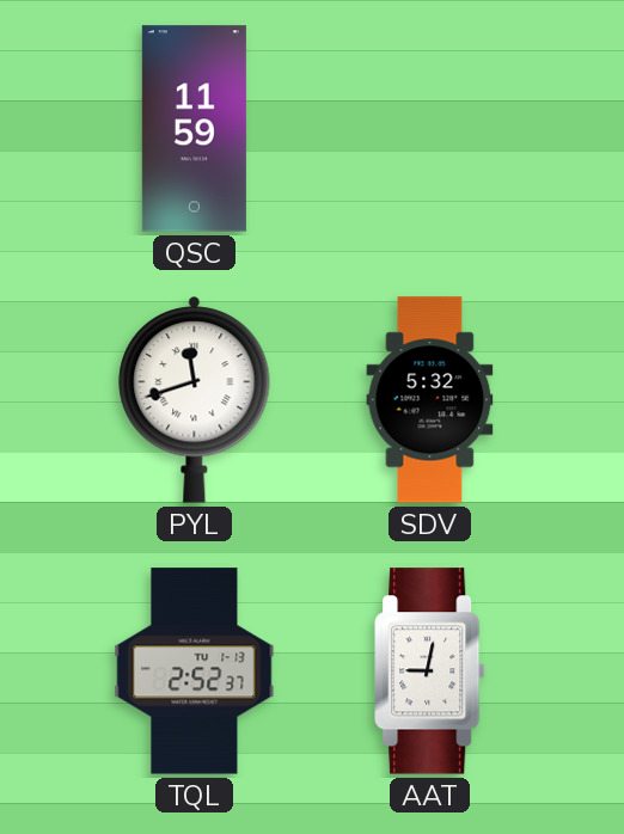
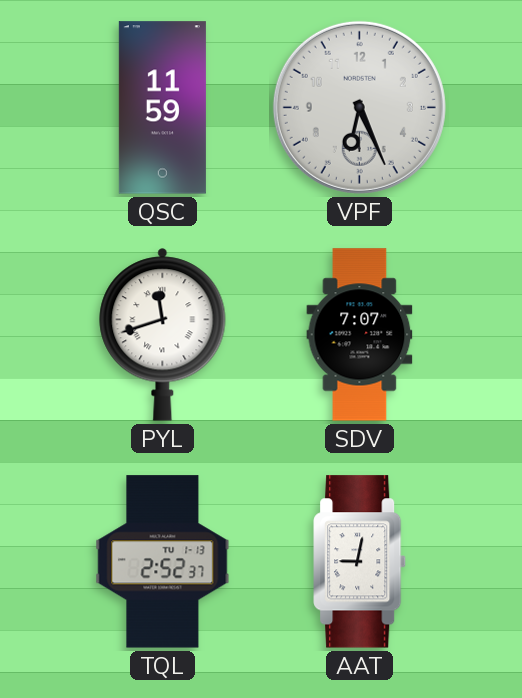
VPF: none -> 6:26
SDV: 5:32 -> 7:07
